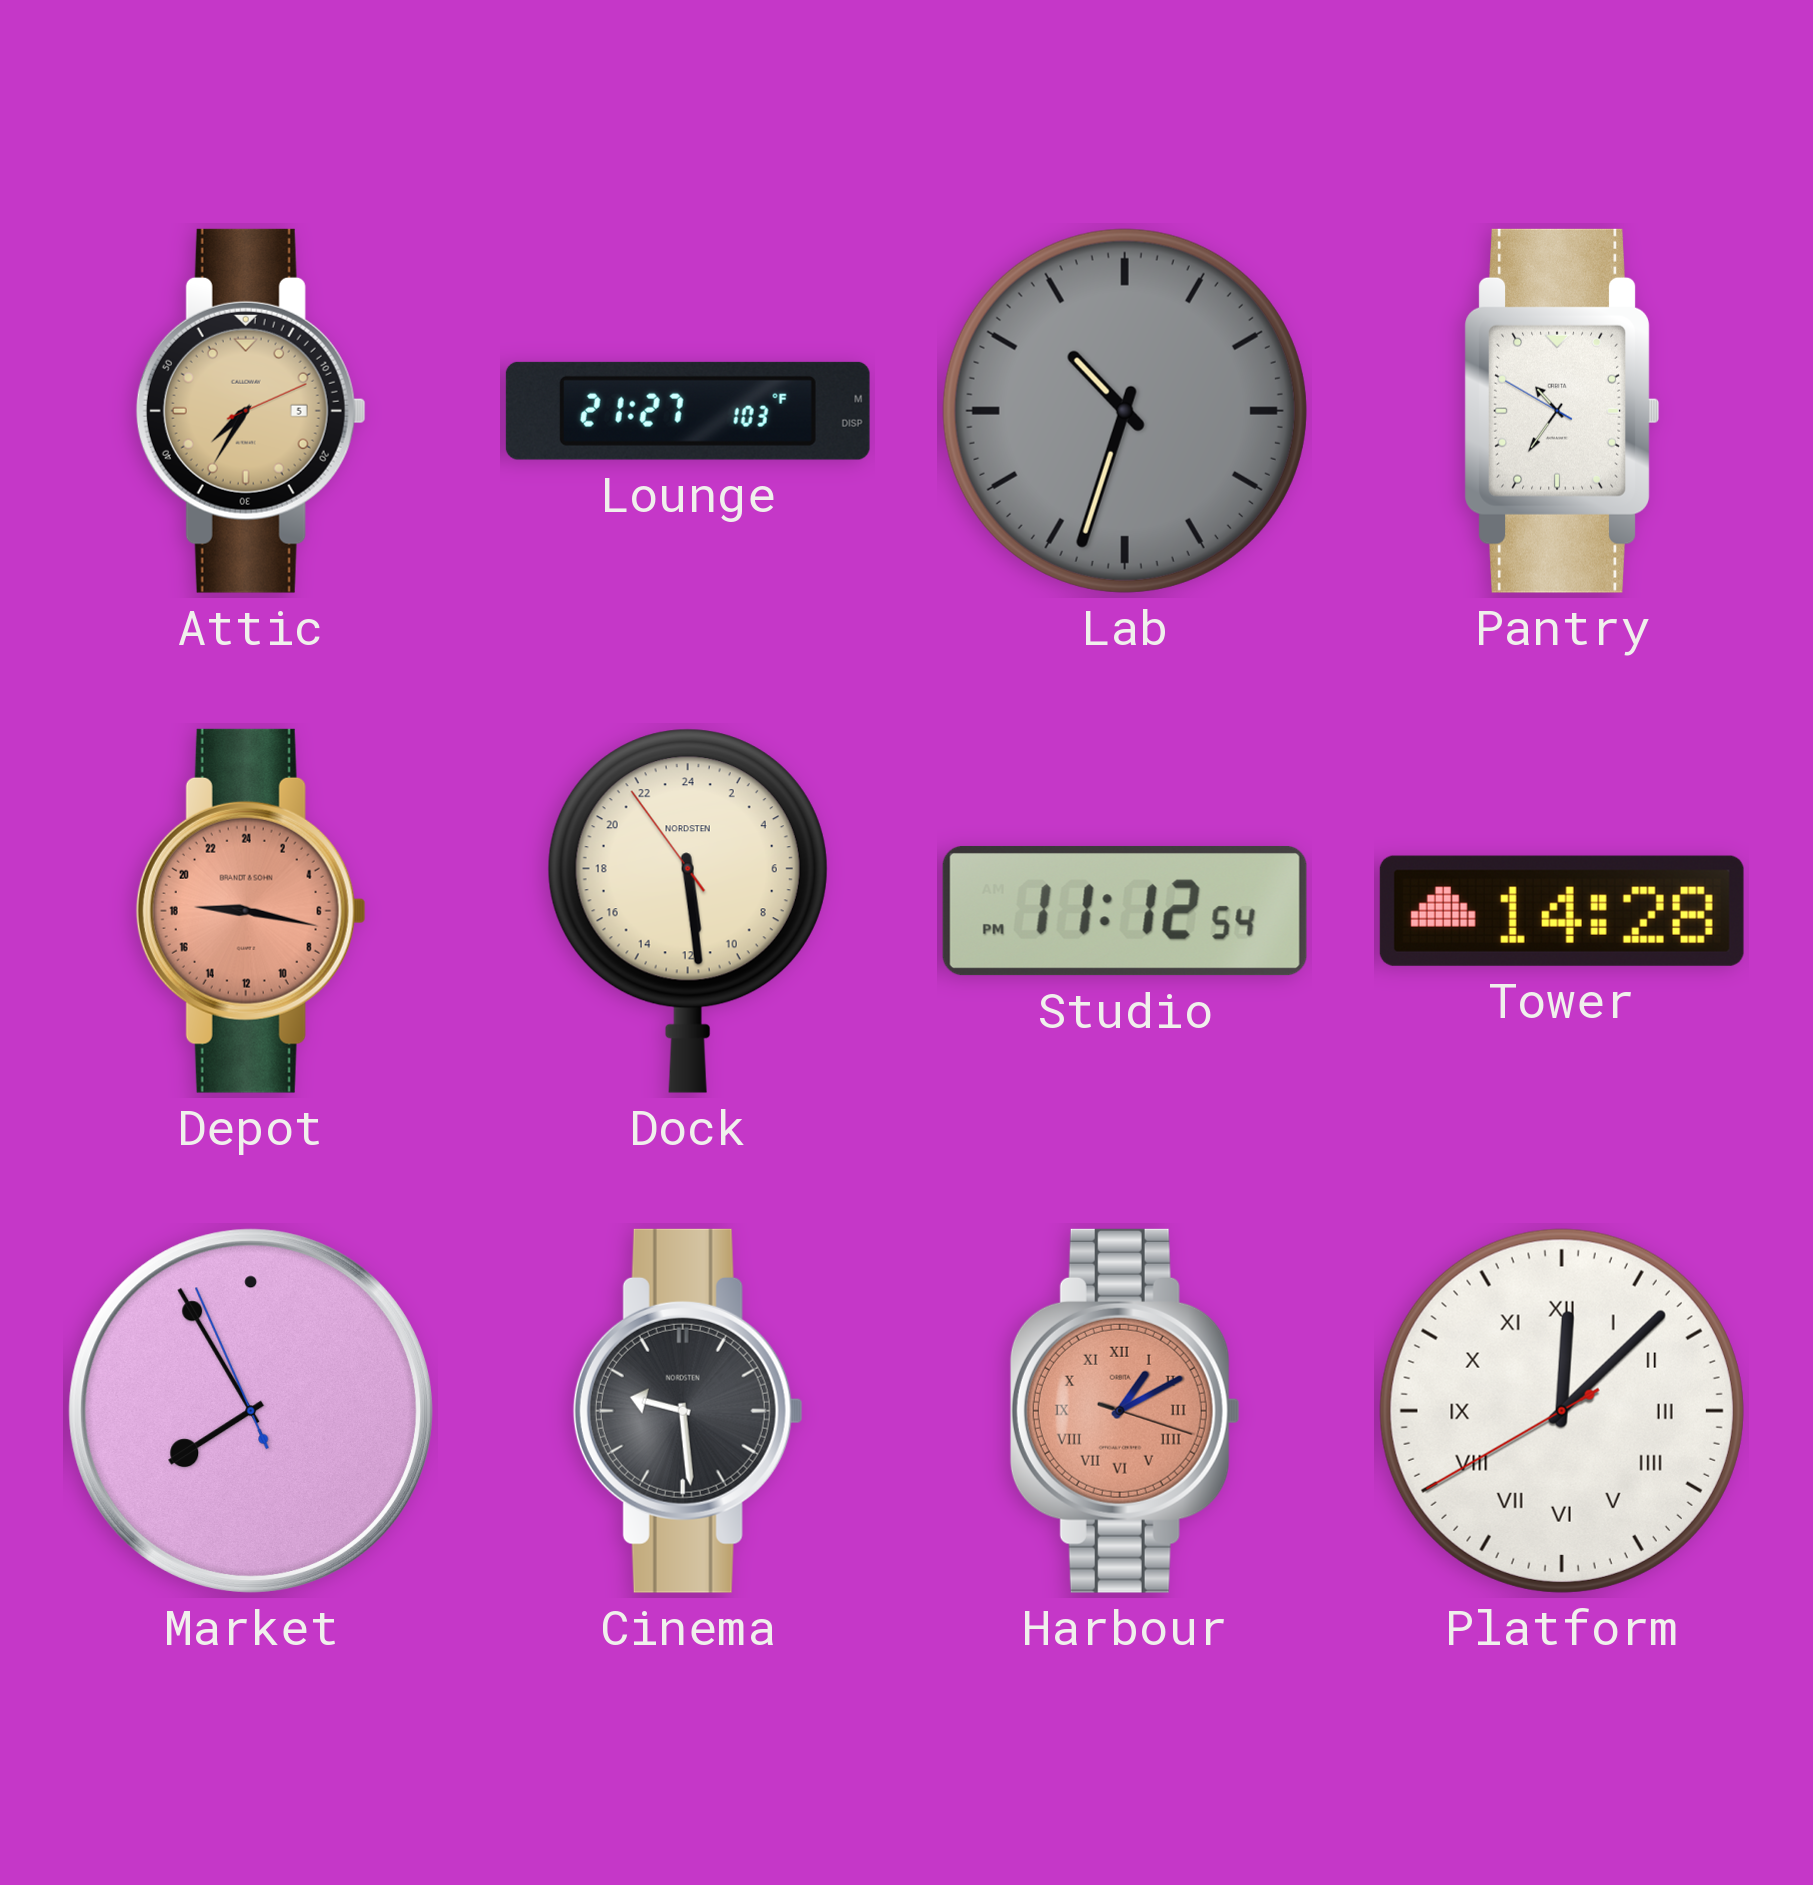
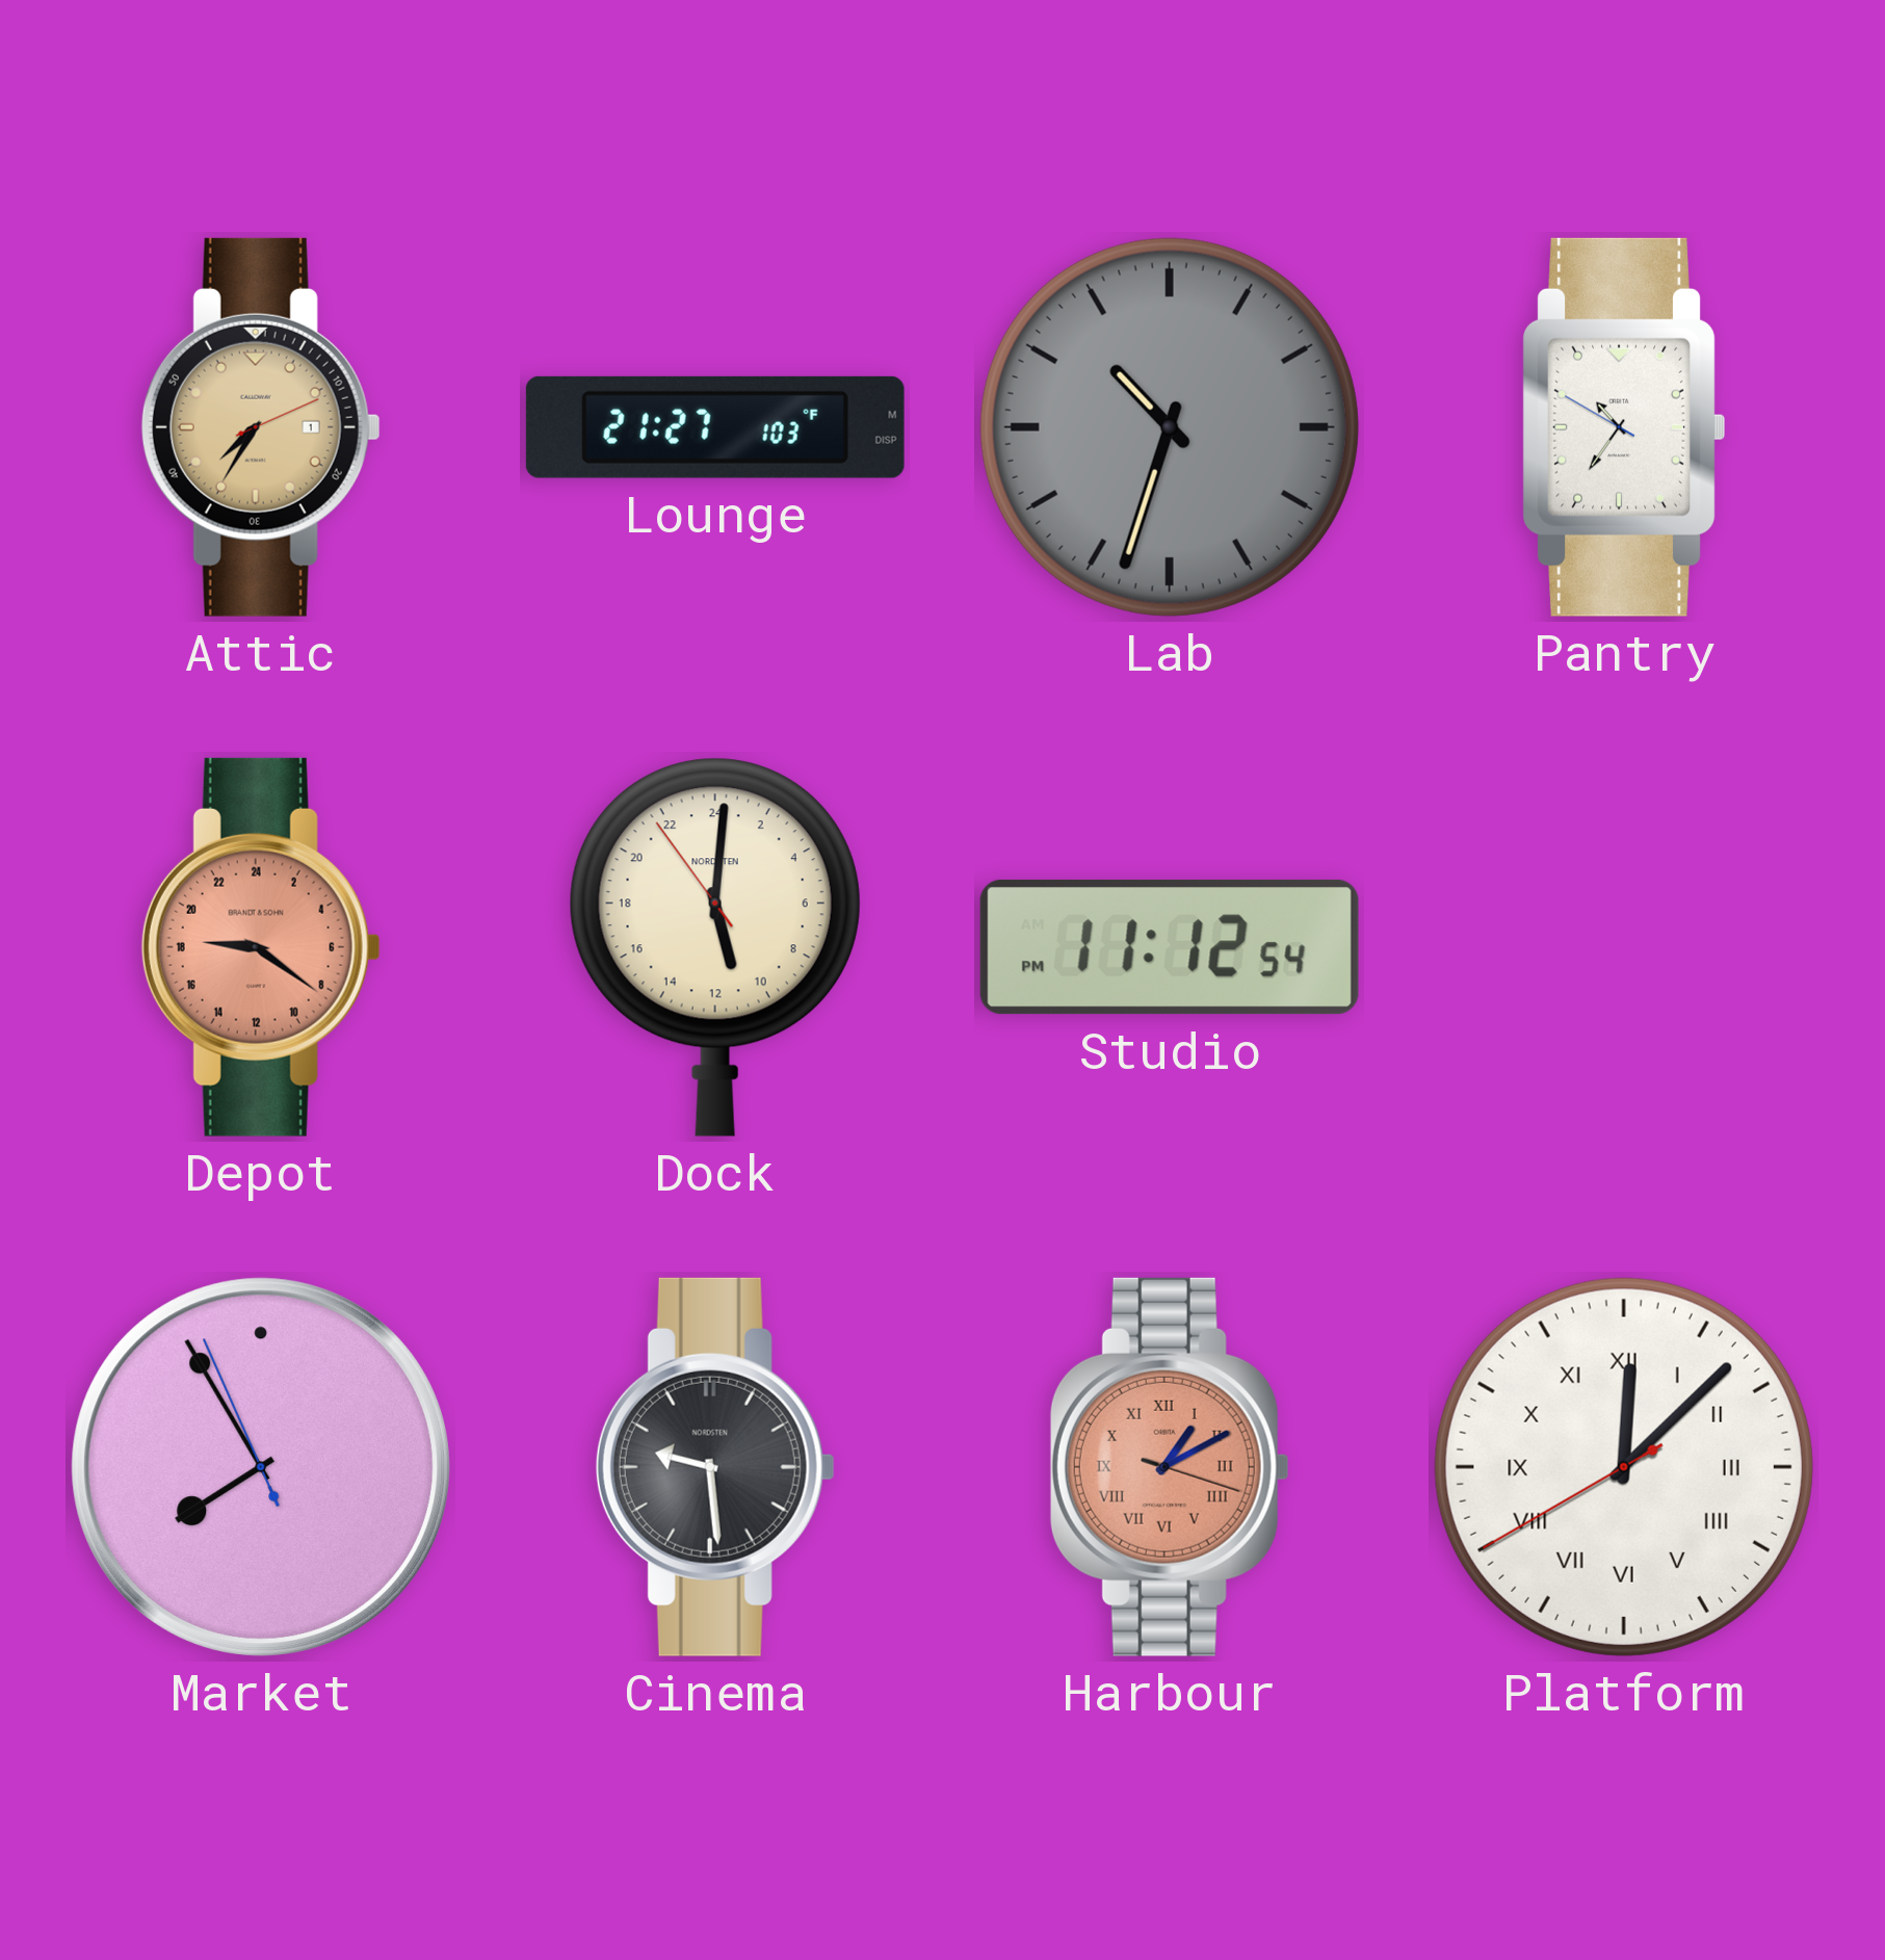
Attic date: 5 -> 1
Depot: 18:17 -> 18:21
Dock: 11:28 -> 11:00
Tower: 14:28 -> none
